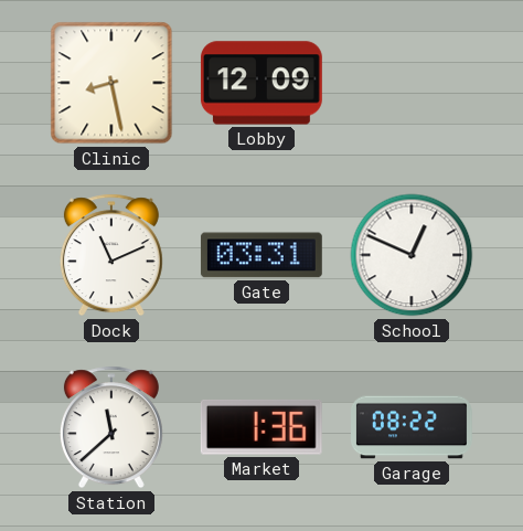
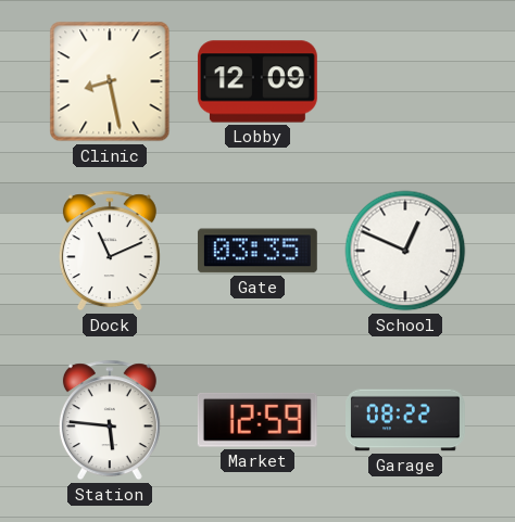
Gate: 03:31 -> 03:35
Station: 11:38 -> 5:46
Market: 1:36 -> 12:59
